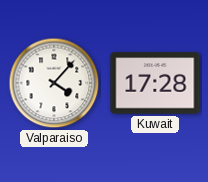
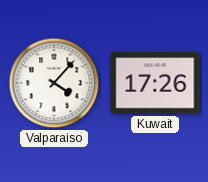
Kuwait: 17:28 -> 17:26
